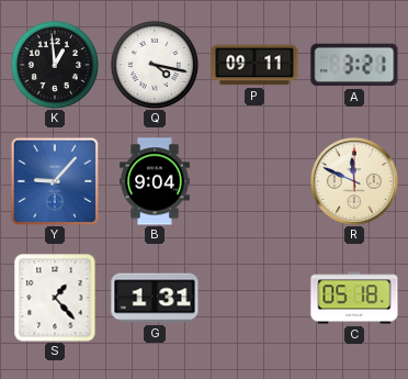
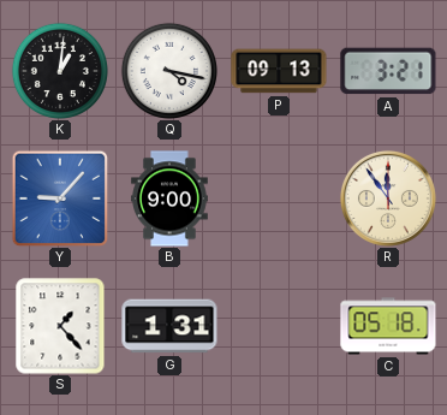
K: 12:59 -> 1:01
P: 09:11 -> 09:13
B: 9:04 -> 9:00
R: 11:49 -> 11:54
